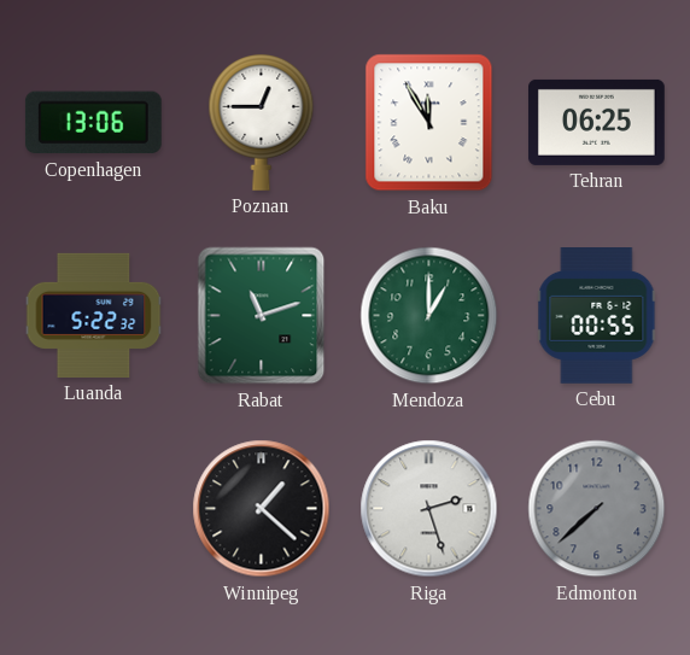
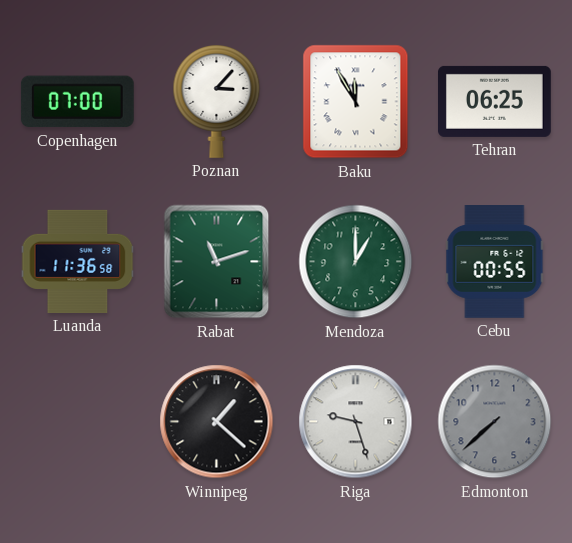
Copenhagen: 13:06 -> 07:00
Poznan: 12:45 -> 3:07
Luanda: 5:22 -> 11:36
Riga: 2:27 -> 9:27
